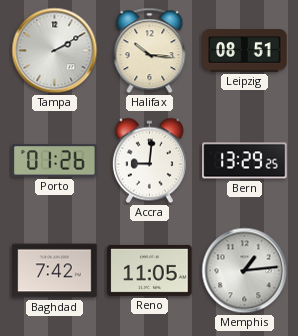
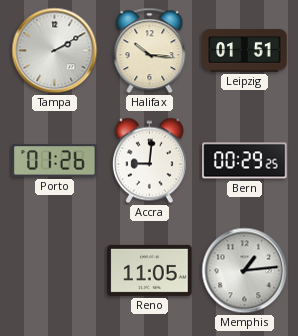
Leipzig: 08:51 -> 01:51
Bern: 13:29 -> 00:29
Baghdad: 7:42 -> none
